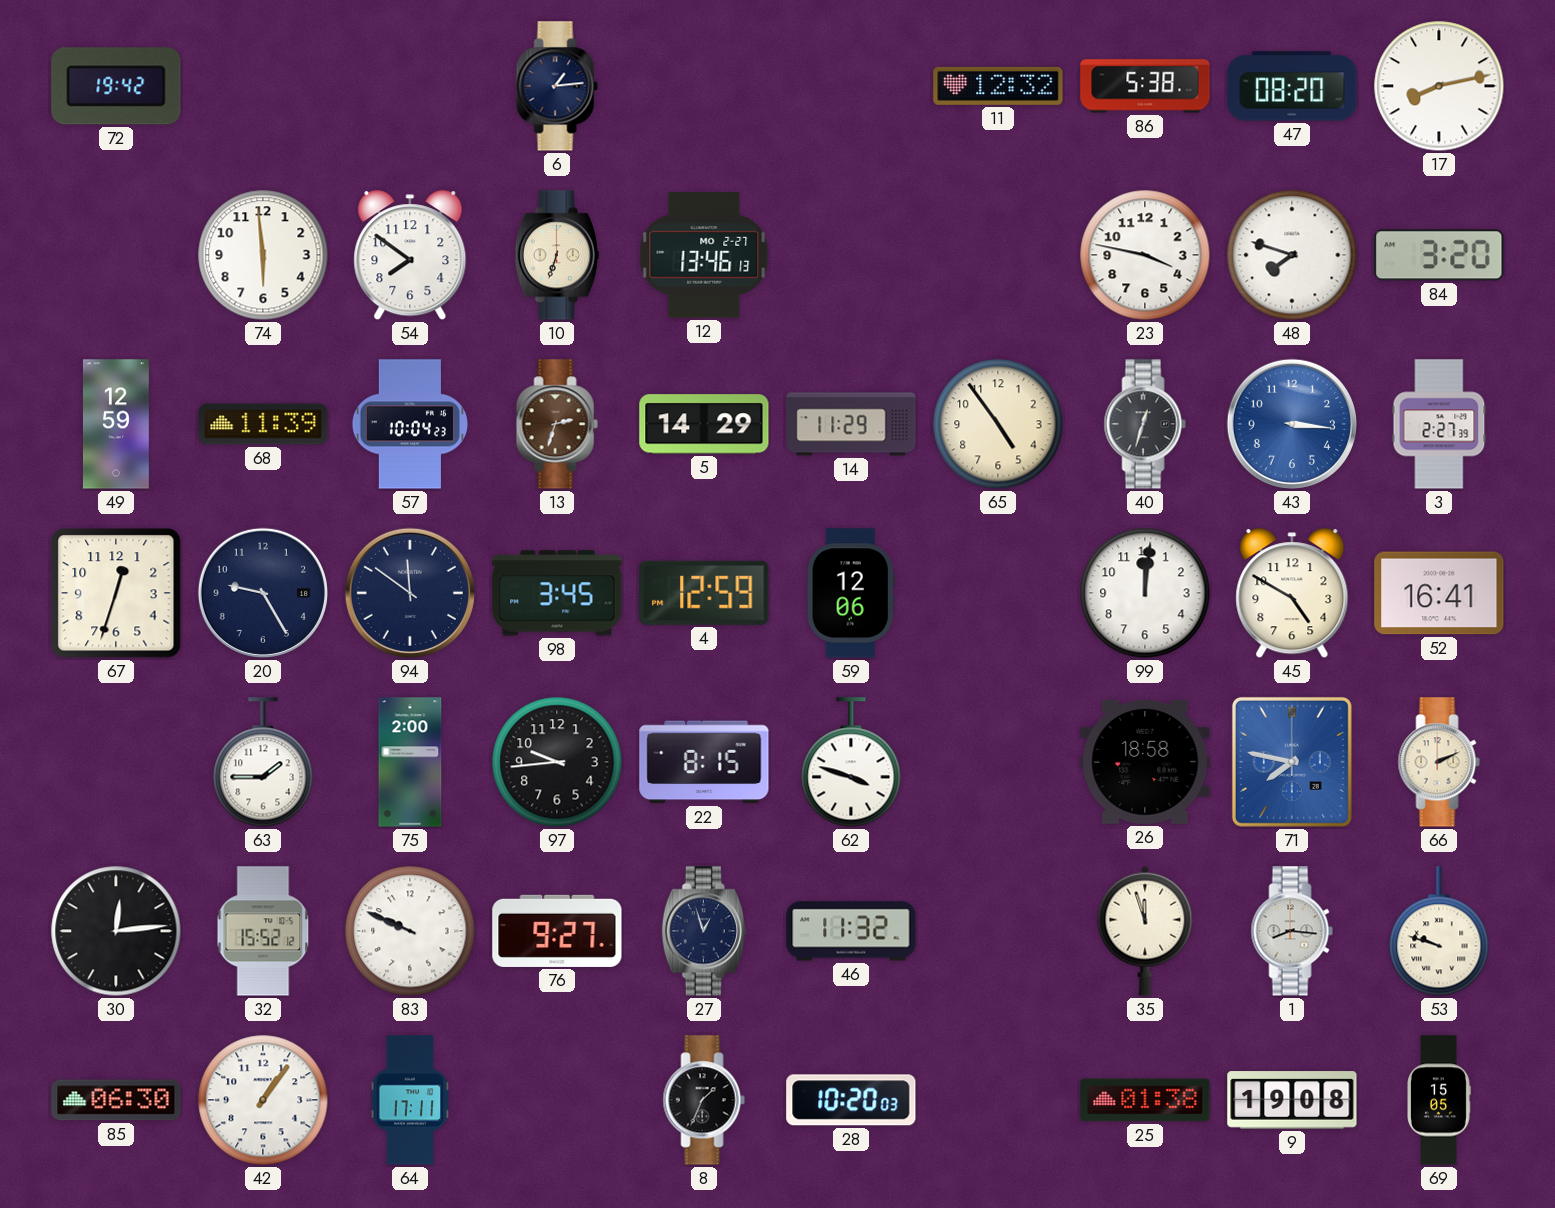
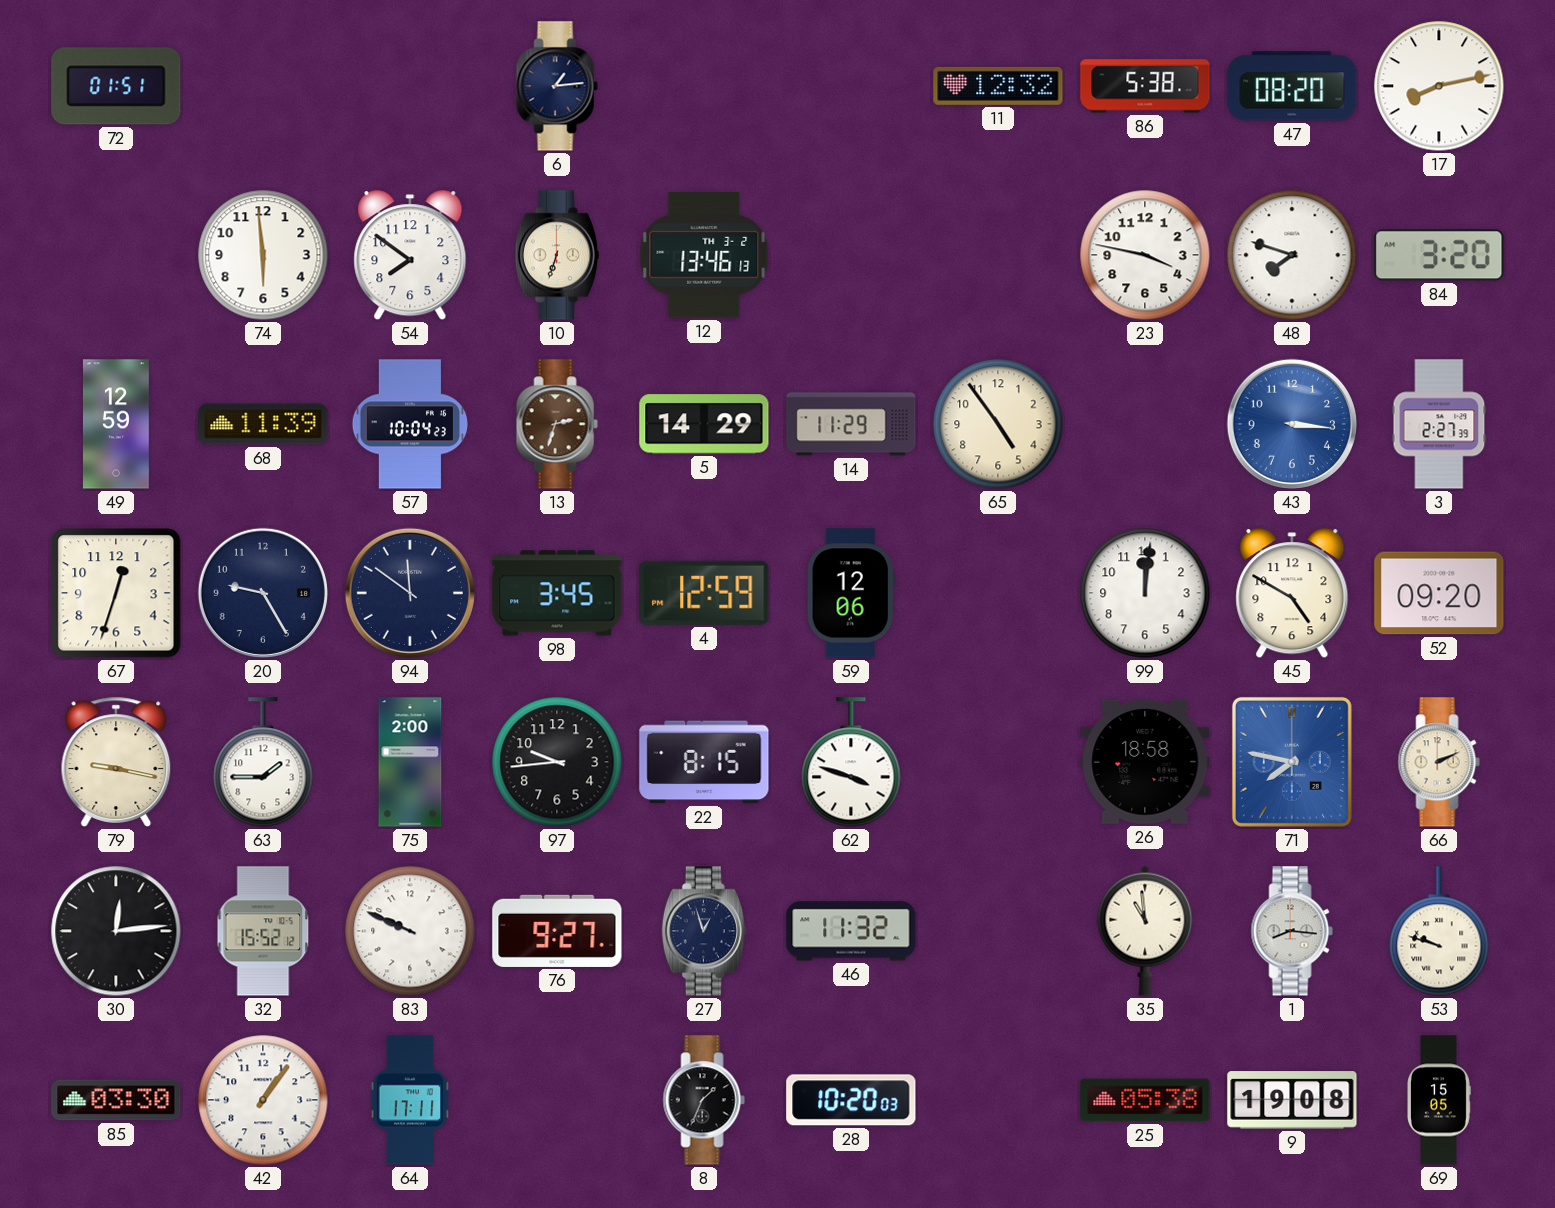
72: 19:42 -> 01:51
12 date: MO 2-27 -> TH 3-2
40: 12:33 -> none
52: 16:41 -> 09:20
79: none -> 9:17
35: 11:57 -> 10:59
85: 06:30 -> 03:30
25: 01:38 -> 05:38
